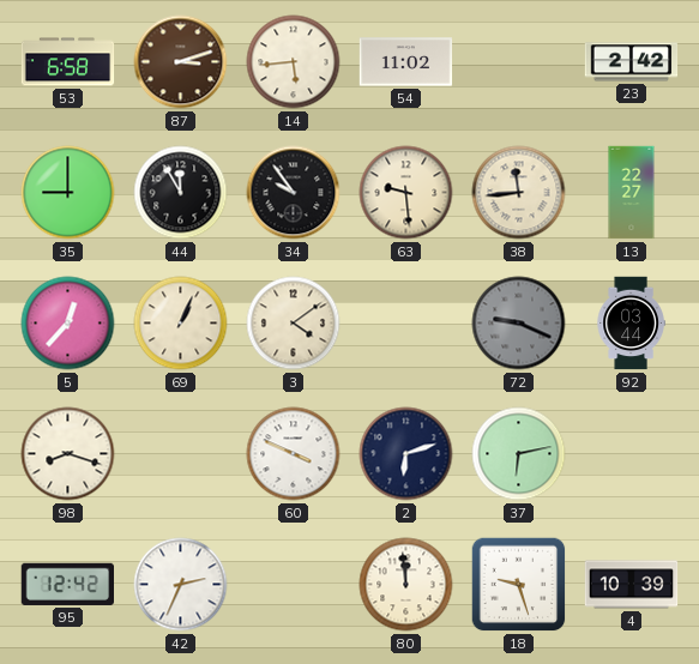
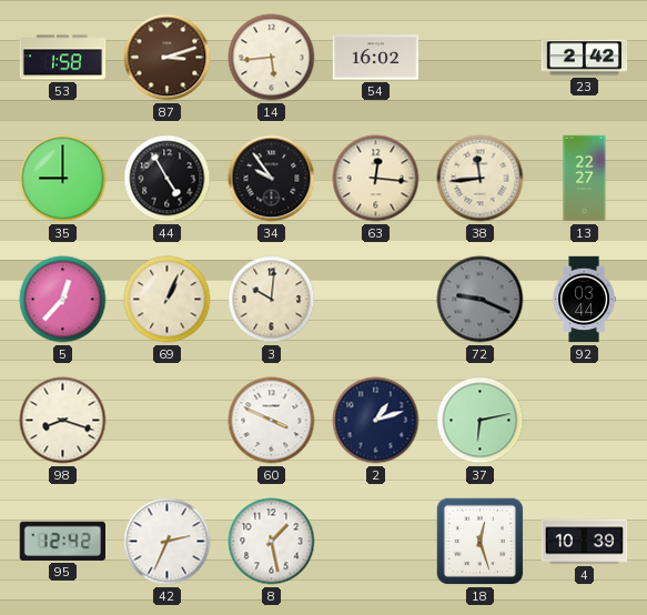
53: 6:58 -> 1:58
54: 11:02 -> 16:02
44: 11:55 -> 4:55
63: 9:29 -> 12:16
3: 4:09 -> 10:01
2: 6:12 -> 1:12
8: none -> 1:28
80: 11:59 -> none
18: 9:27 -> 12:27
